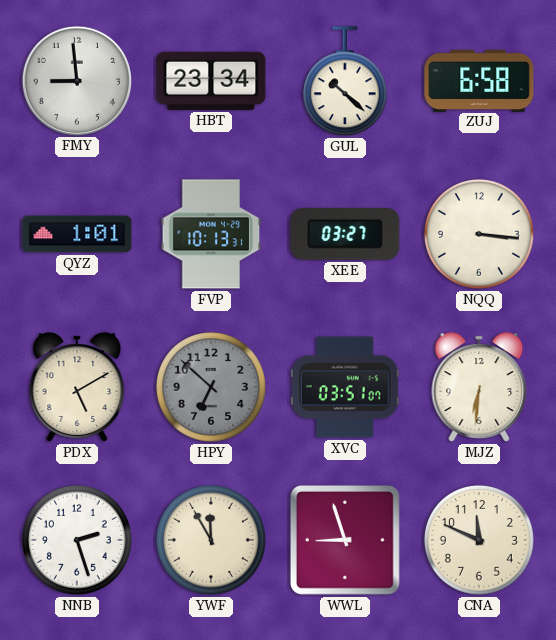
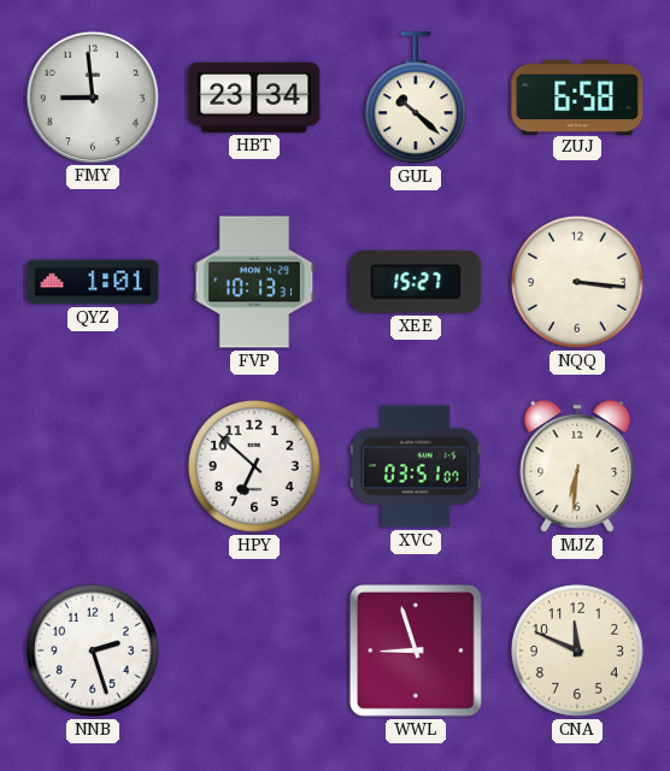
XEE: 03:27 -> 15:27
PDX: 5:10 -> none
HPY dial: grey -> white
YWF: 11:55 -> none
